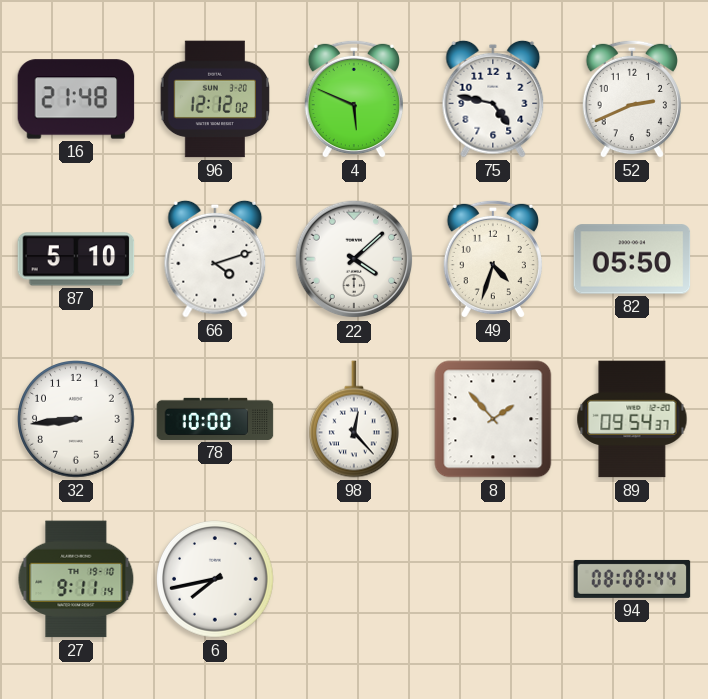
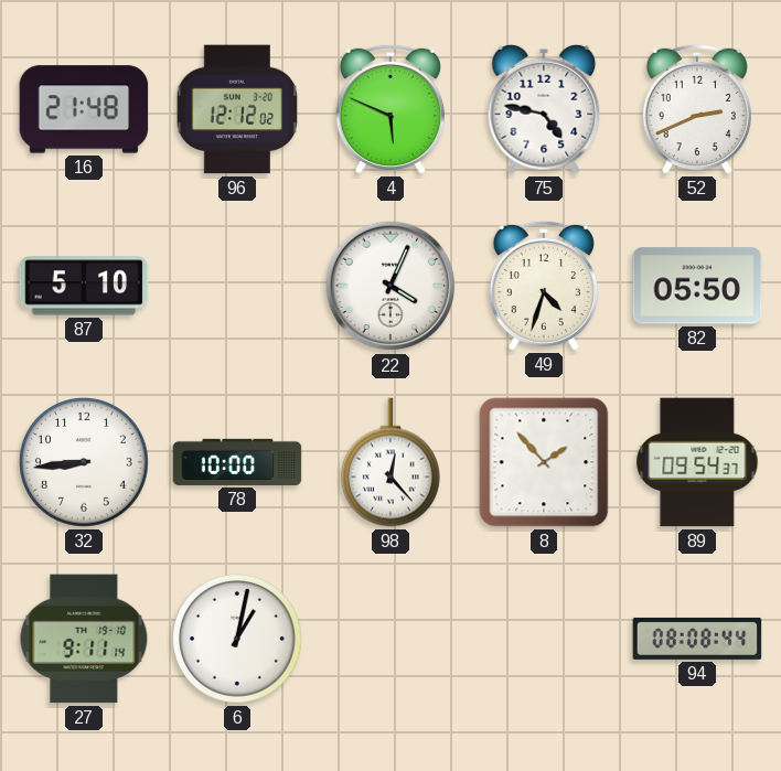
66: 4:12 -> none
22: 4:08 -> 4:04
6: 7:43 -> 1:02
